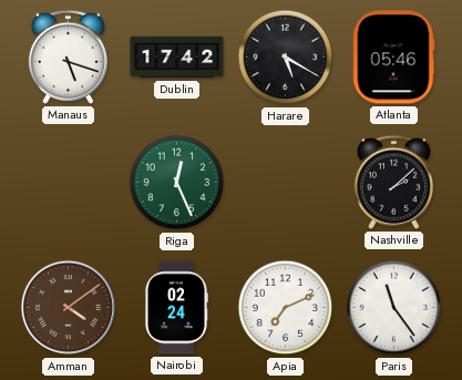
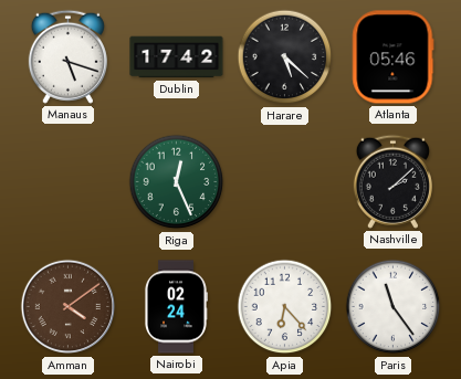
Harare: 5:20 -> 5:22
Apia: 7:11 -> 6:23
